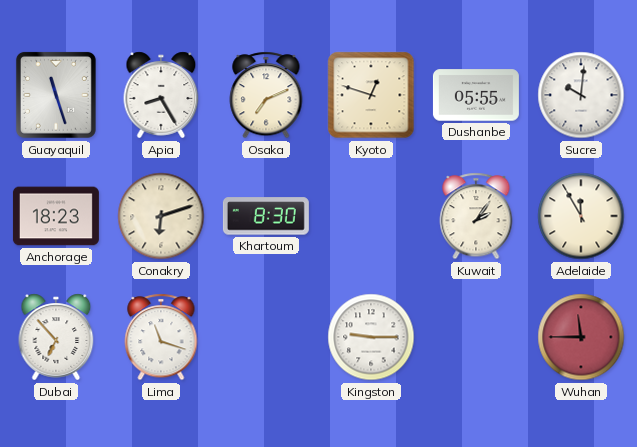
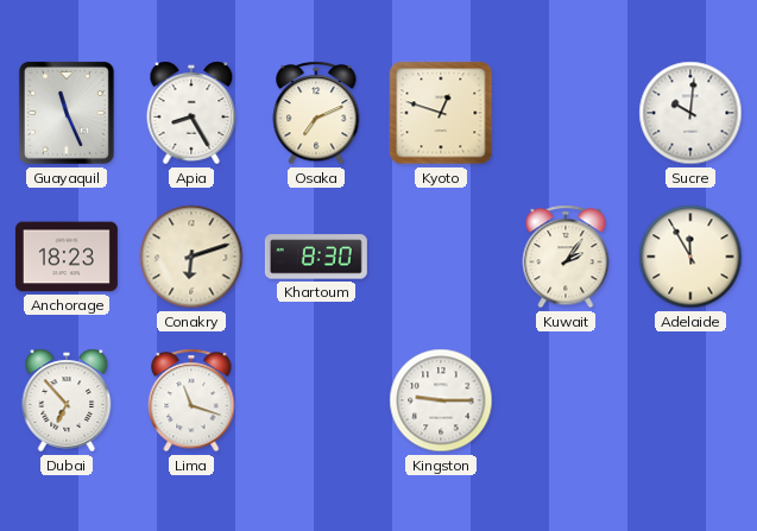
Guayaquil: 11:27 -> 11:26
Dushanbe: 05:55 -> none
Wuhan: 11:45 -> none
